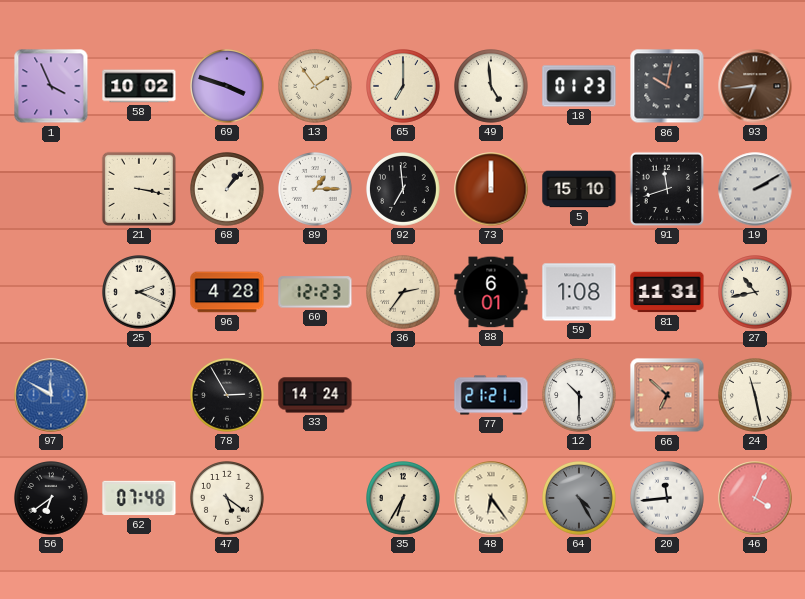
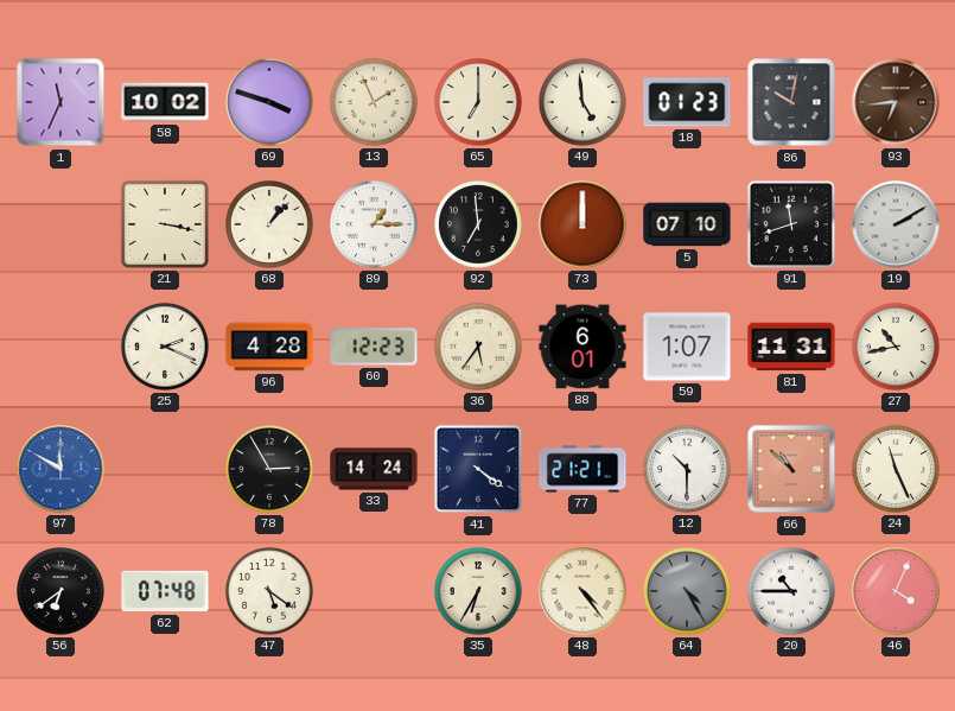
1: 3:56 -> 11:34
13: 1:54 -> 1:56
5: 15:10 -> 07:10
36: 2:36 -> 5:36
59: 1:08 -> 1:07
41: none -> 4:21
66: 6:52 -> 10:52
24: 11:28 -> 11:26
48: 6:24 -> 4:24
20: 11:44 -> 10:45
